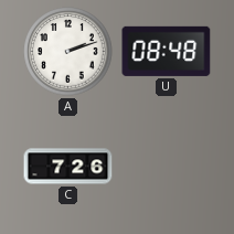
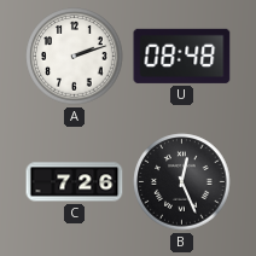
B: none -> 12:26
